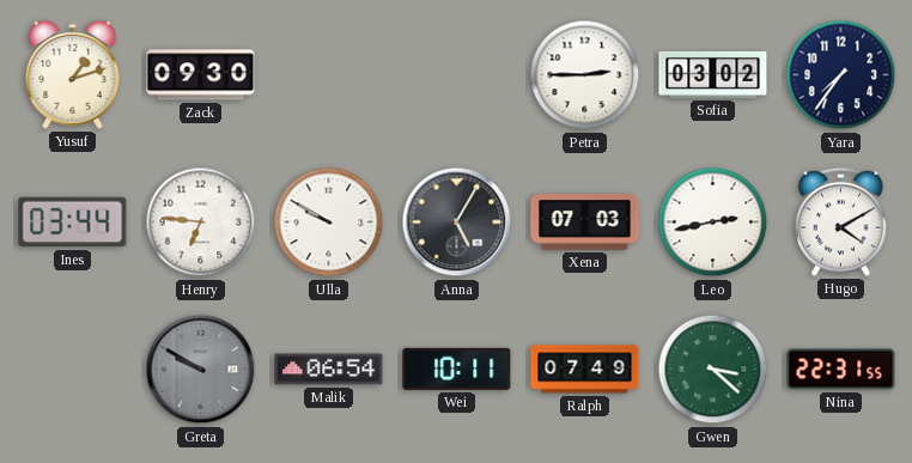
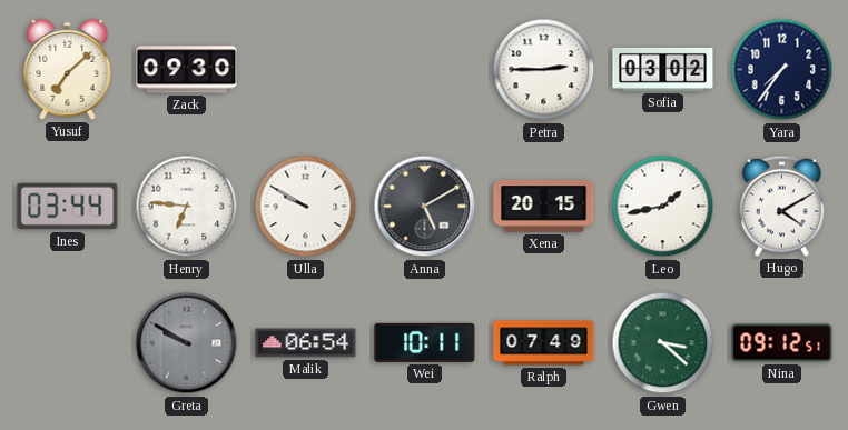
Yusuf: 1:12 -> 7:08
Anna: 5:05 -> 5:10
Xena: 07:03 -> 20:15
Leo: 2:43 -> 1:43
Nina: 22:31 -> 09:12
